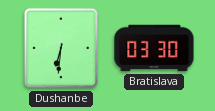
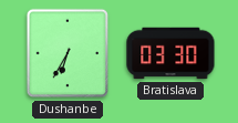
Dushanbe: 6:31 -> 6:35
